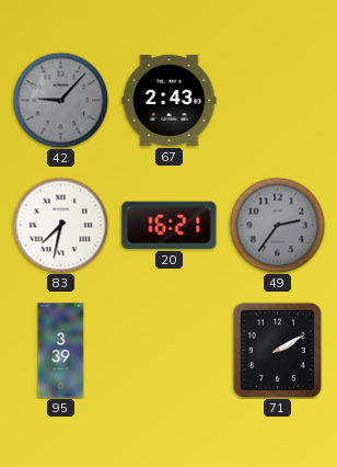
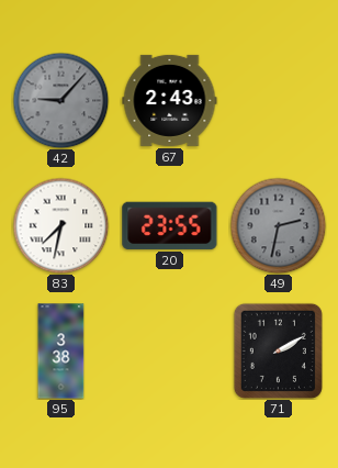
20: 16:21 -> 23:55
49: 2:36 -> 2:32
95: 3:39 -> 3:38
